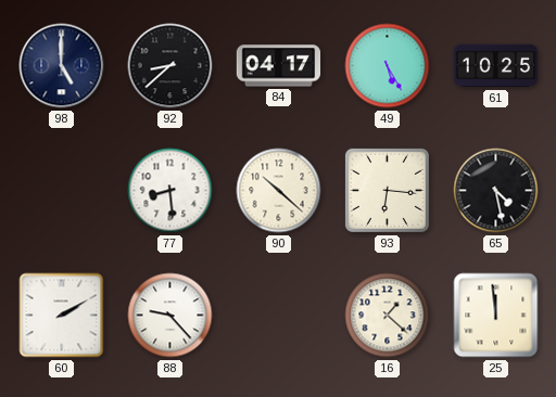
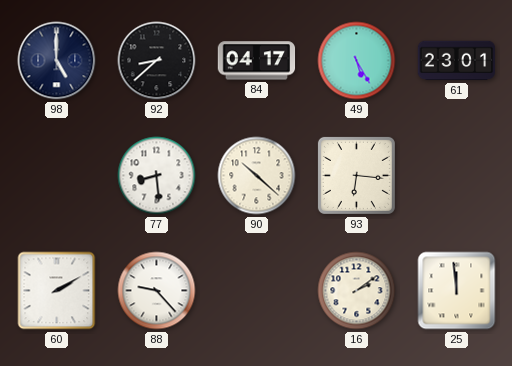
61: 10:25 -> 23:01
65: 4:28 -> none
16: 1:22 -> 2:09
